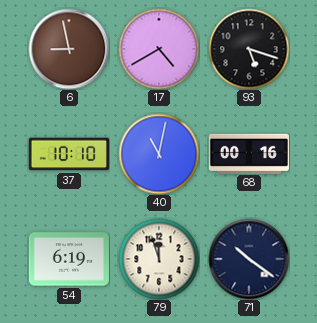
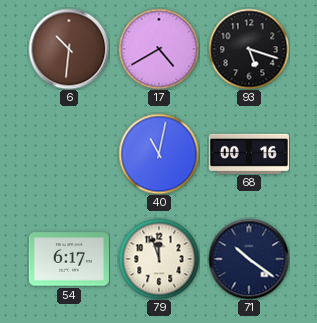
6: 8:58 -> 10:31
37: 10:10 -> none
54: 6:19 -> 6:17
